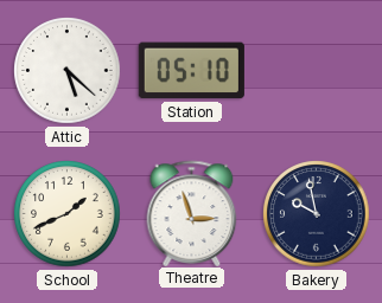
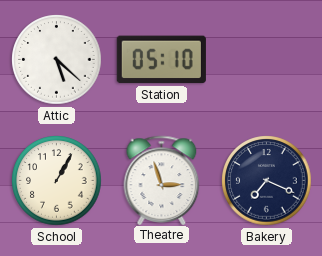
School: 1:41 -> 1:05
Bakery: 9:58 -> 7:19
